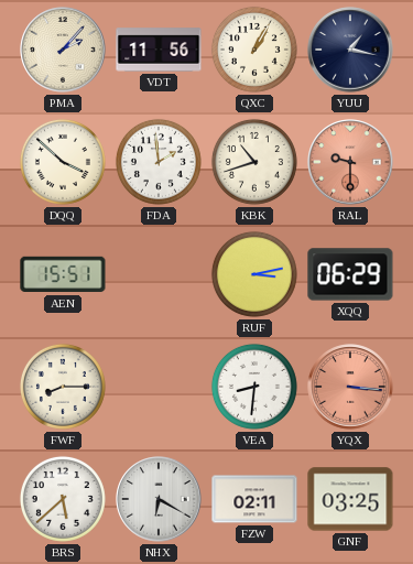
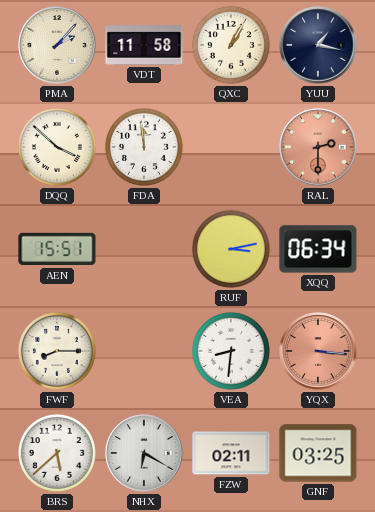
VDT: 11:56 -> 11:58
FDA: 1:59 -> 11:59
KBK: 10:42 -> none
RAL: 9:30 -> 2:30
XQQ: 06:29 -> 06:34
